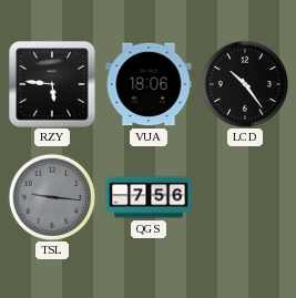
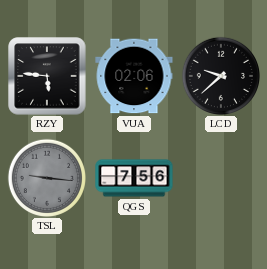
VUA: 18:06 -> 02:06
LCD: 10:24 -> 9:38
